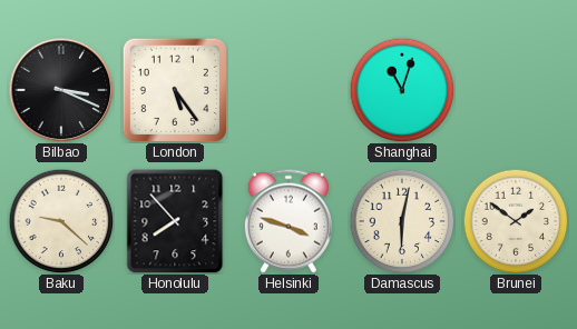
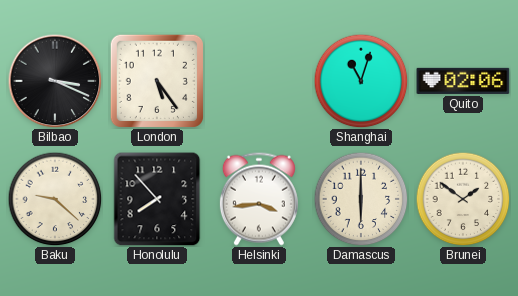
Quito: none -> 02:06
Helsinki: 3:48 -> 3:44
Damascus: 6:02 -> 6:00
